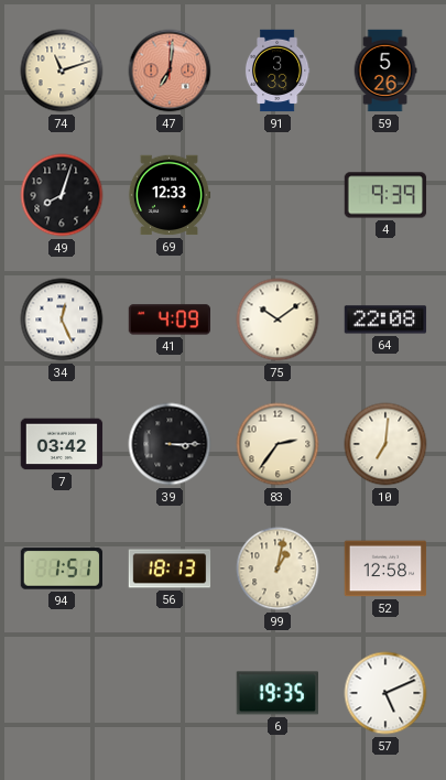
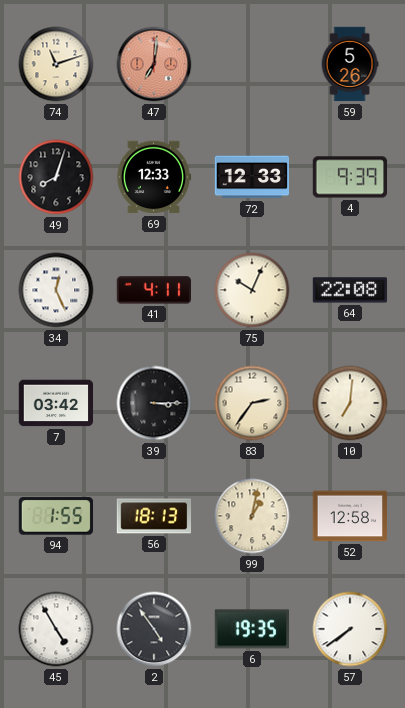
91: 3:33 -> none
72: none -> 12:33
41: 4:09 -> 4:11
75: 10:09 -> 10:04
94: 1:51 -> 1:55
45: none -> 4:55
2: none -> 4:54
57: 5:11 -> 7:39
